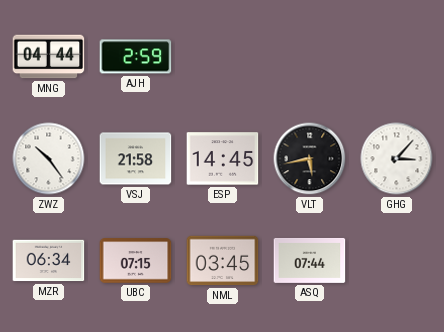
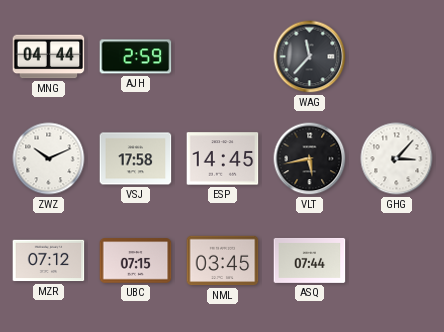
WAG: none -> 11:37
ZWZ: 10:24 -> 10:11
VSJ: 21:58 -> 17:58
MZR: 06:34 -> 07:12
